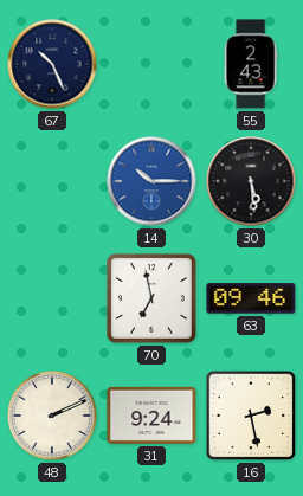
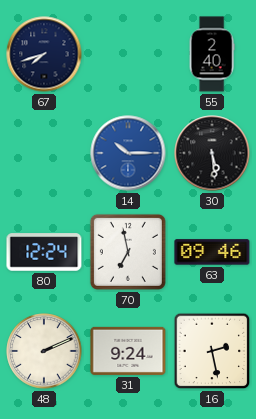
67: 10:26 -> 7:42
55: 2:43 -> 2:40
80: none -> 12:24
